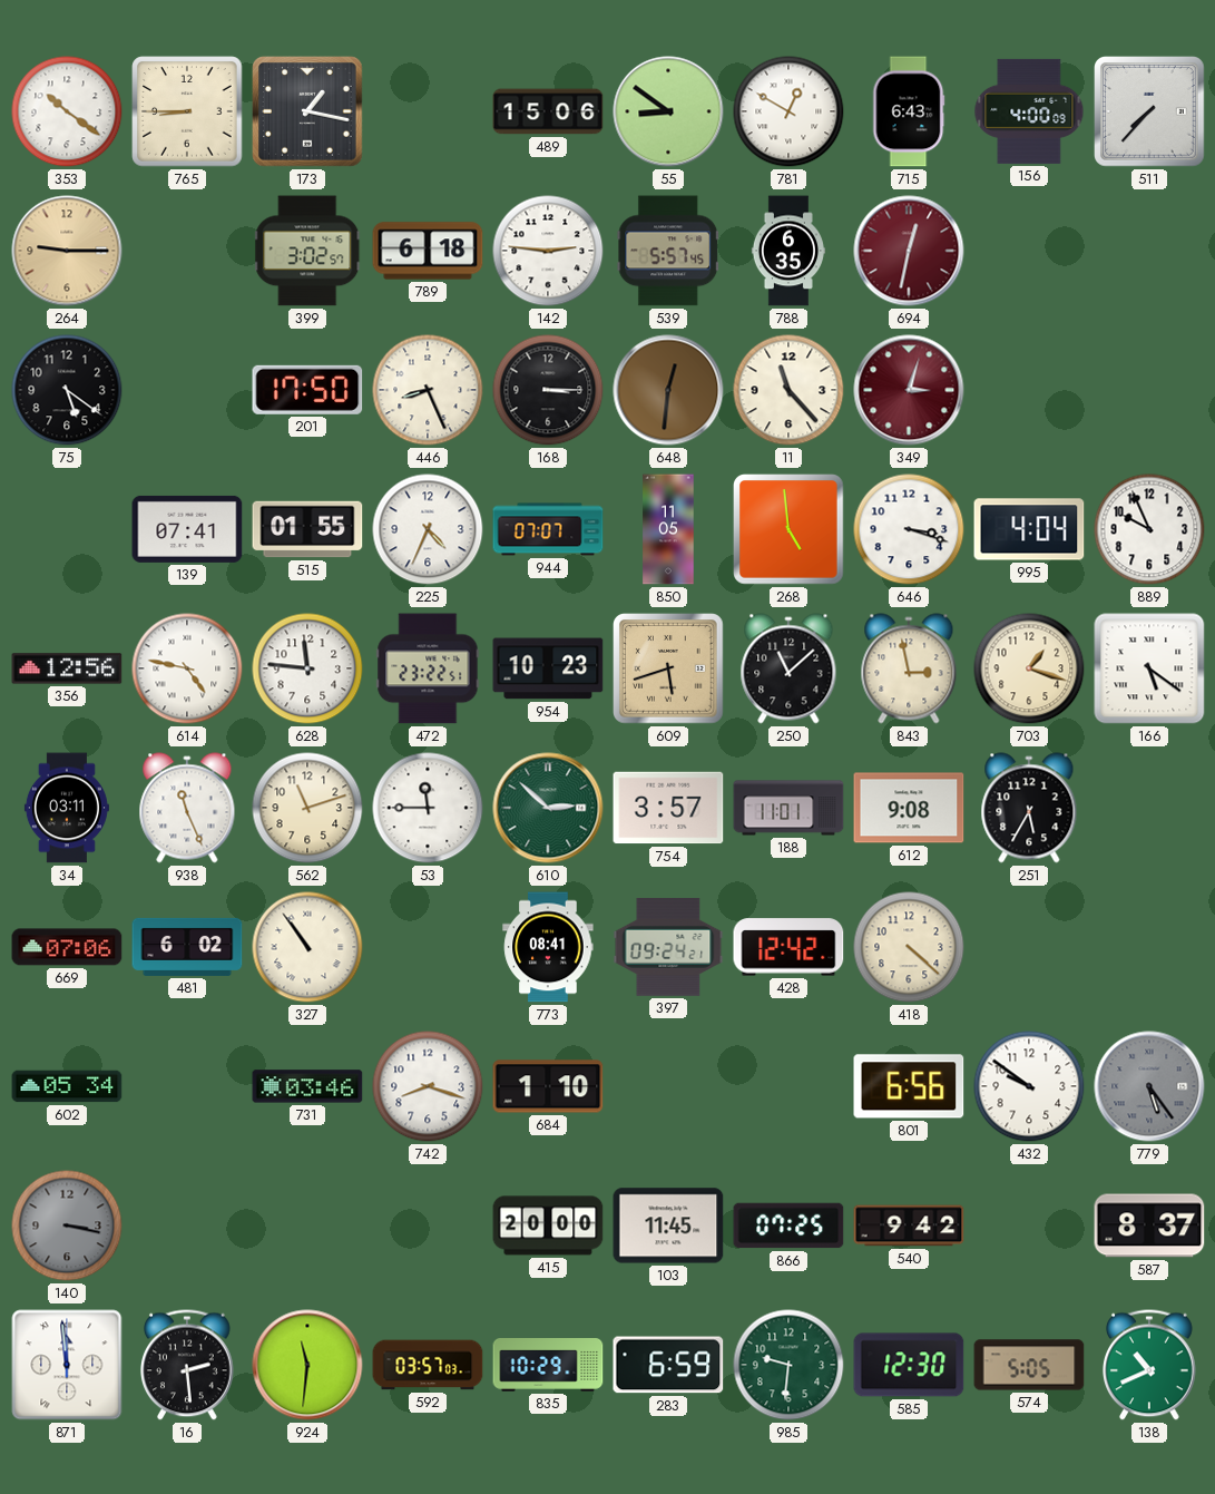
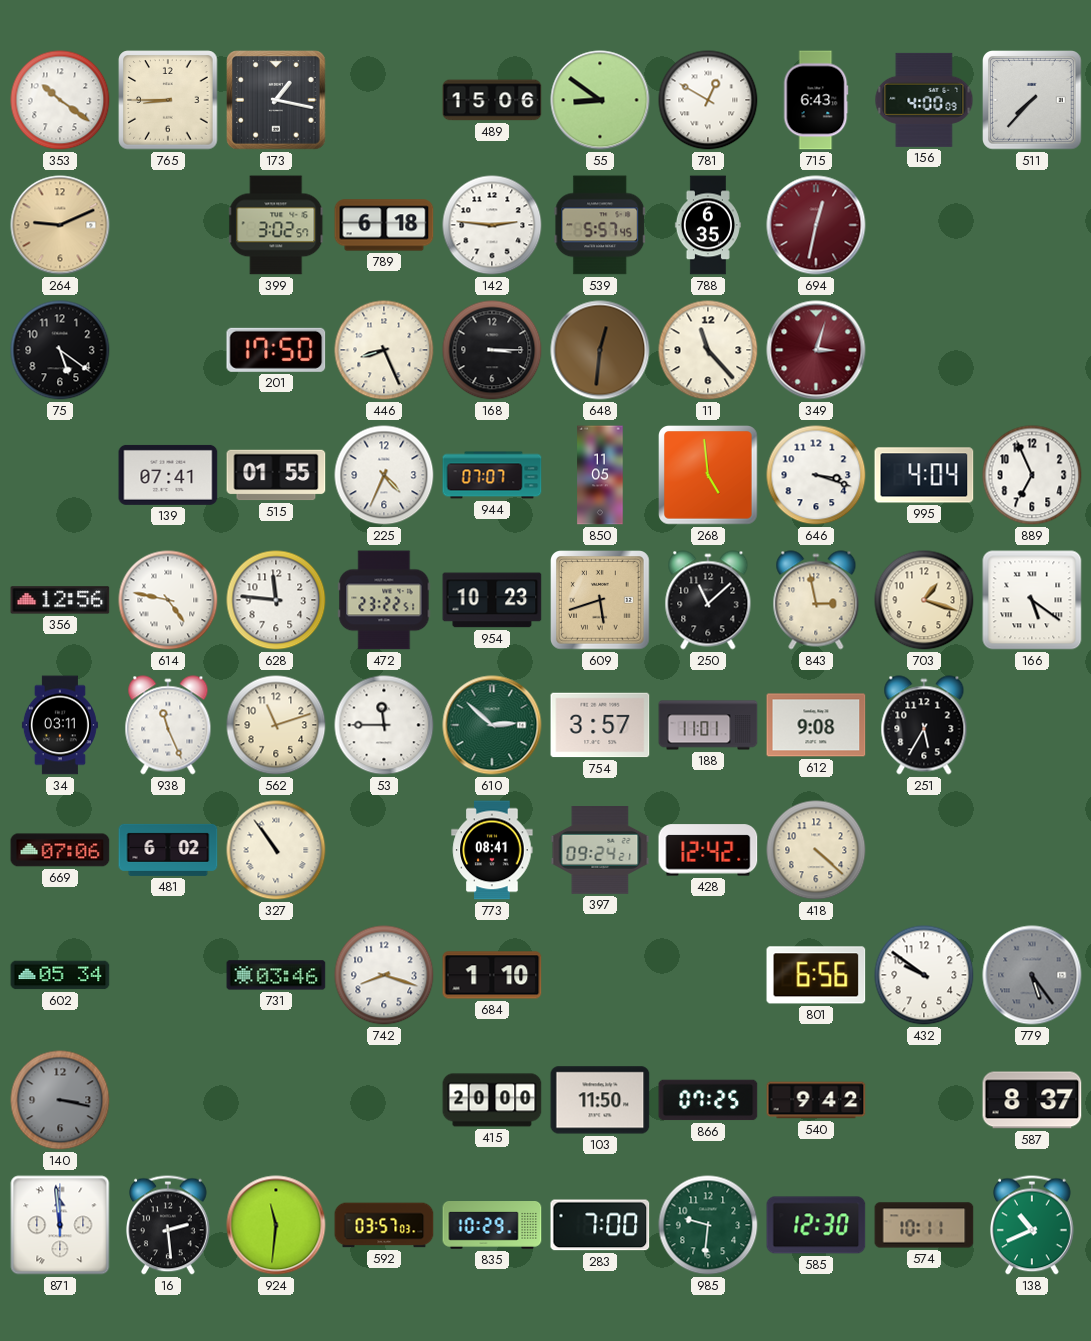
264: 9:15 -> 9:11
889: 9:56 -> 6:56
103: 11:45 -> 11:50
283: 6:59 -> 7:00
574: 5:05 -> 10:11
